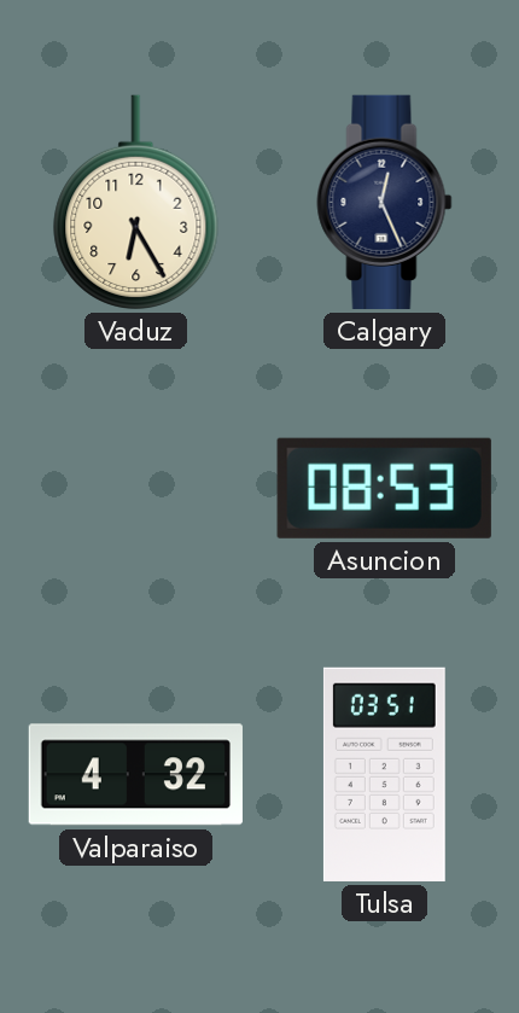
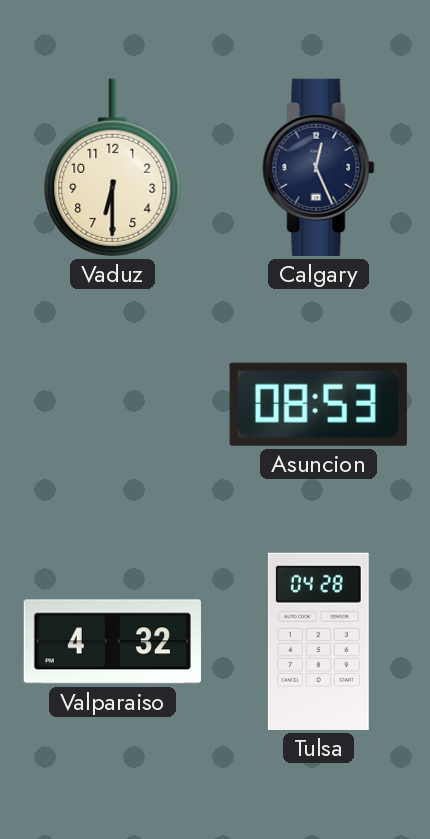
Vaduz: 6:25 -> 6:30
Tulsa: 03:51 -> 04:28
